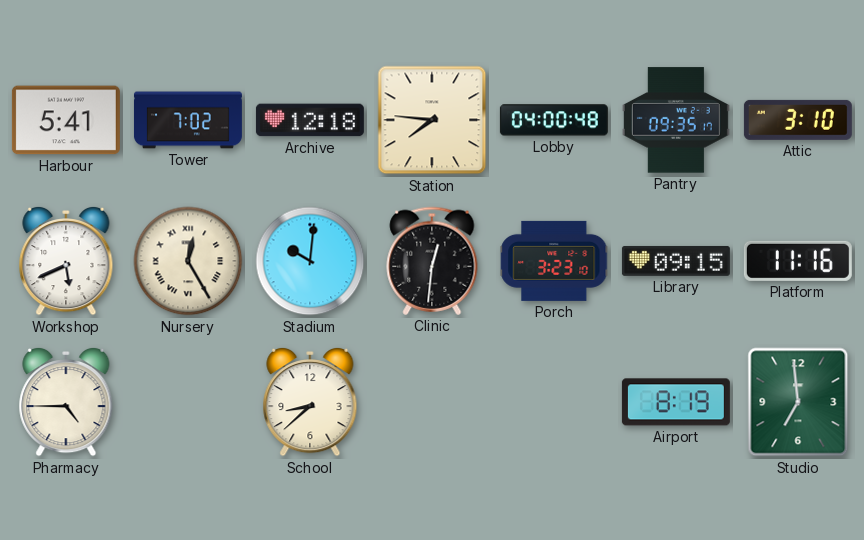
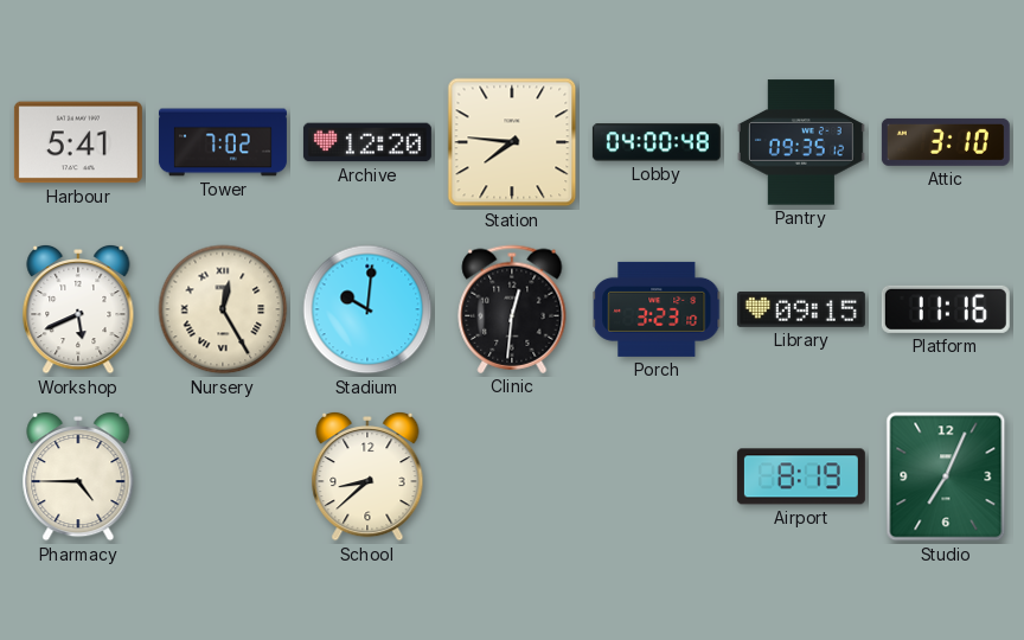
Archive: 12:18 -> 12:20
Pantry: 09:35:17 -> 09:35:12
Studio: 6:59 -> 7:04
